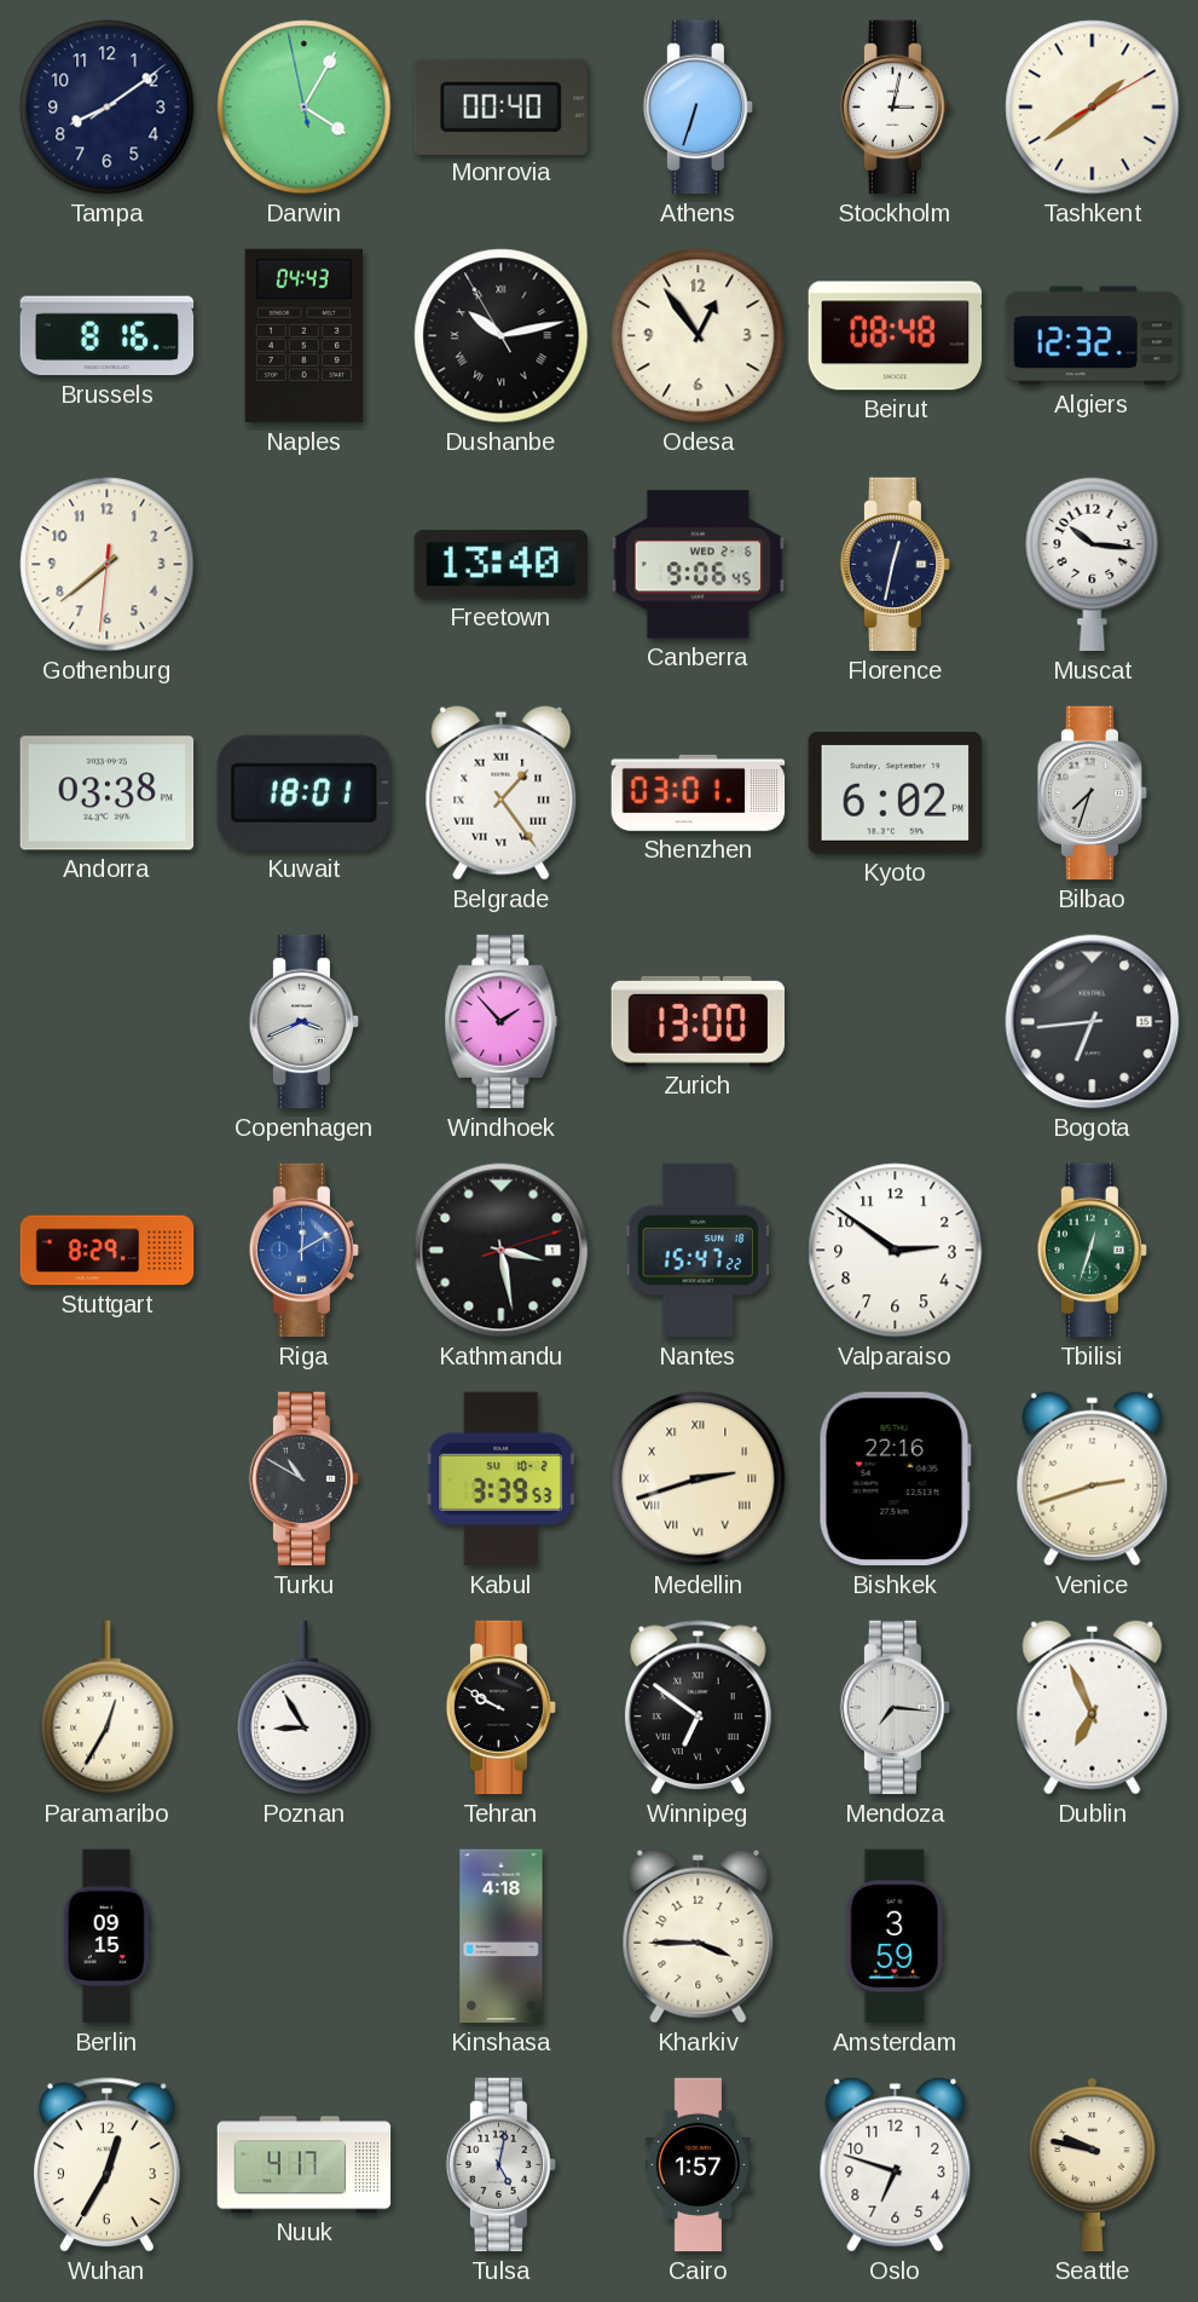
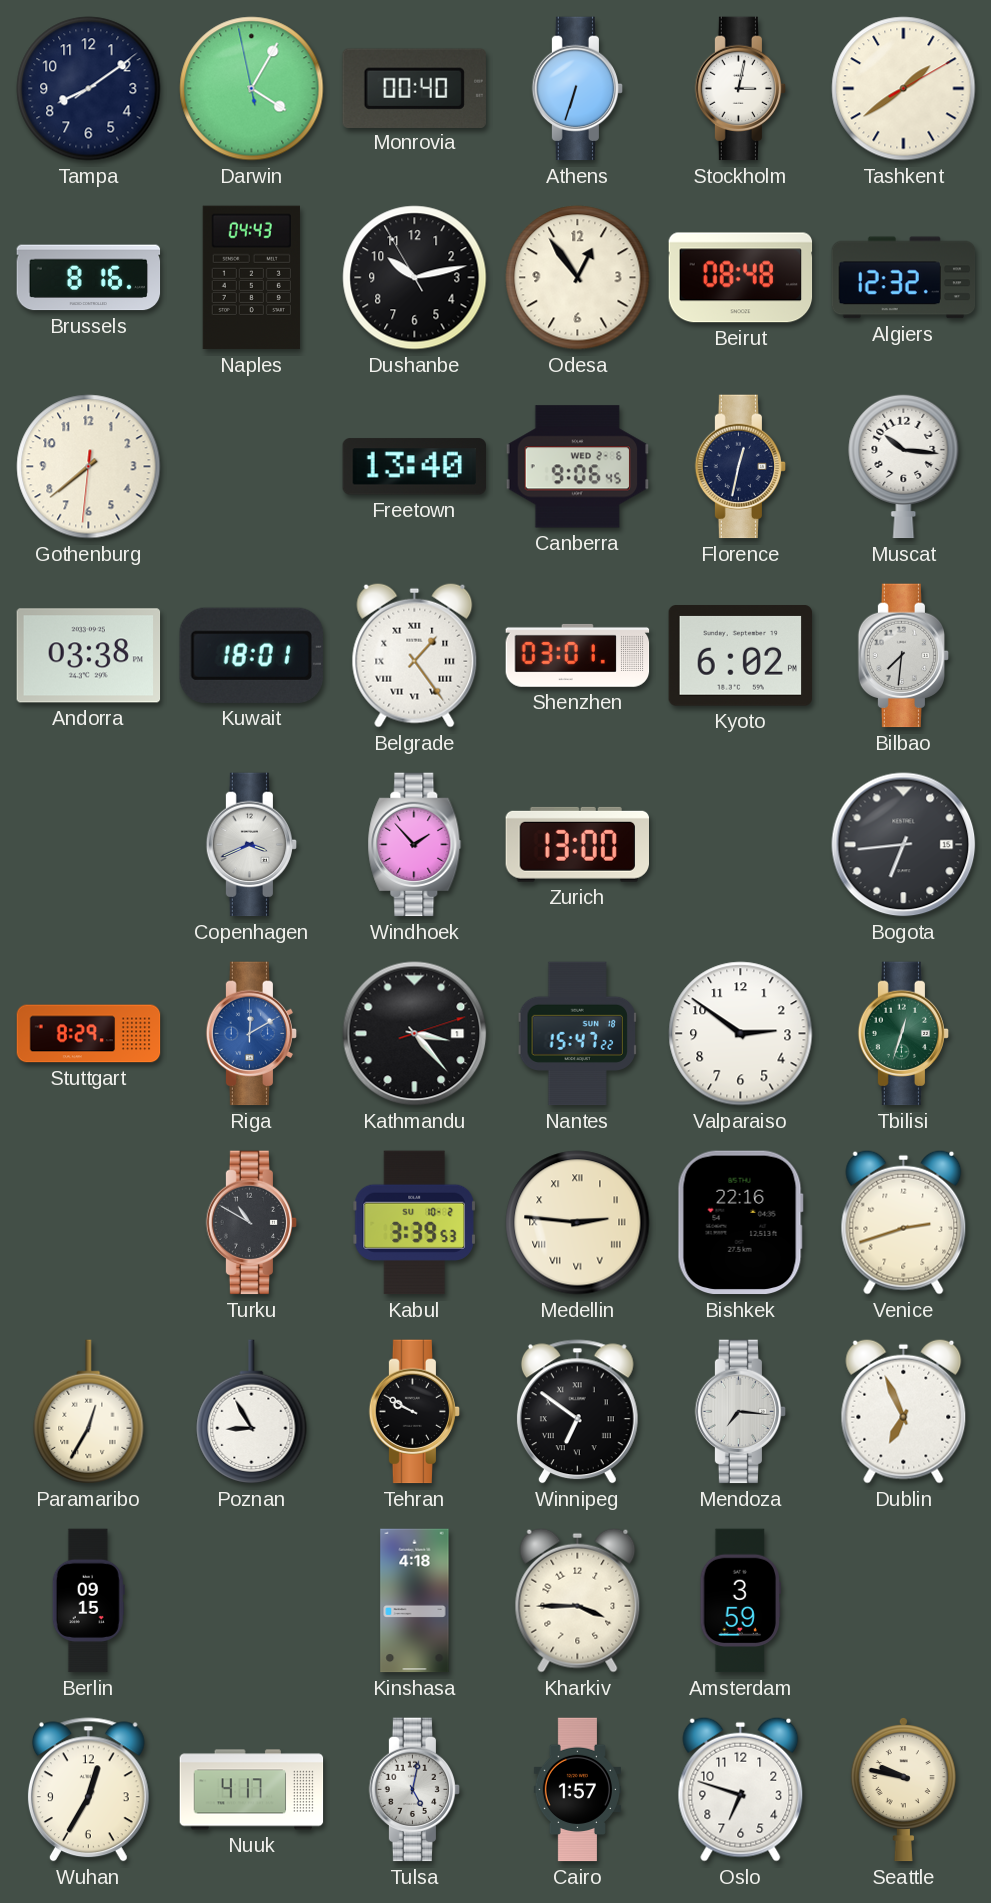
Dushanbe numerals: Roman -> Arabic
Bilbao: 7:33 -> 7:31
Kathmandu: 3:28 -> 3:23
Medellin: 2:42 -> 2:46
